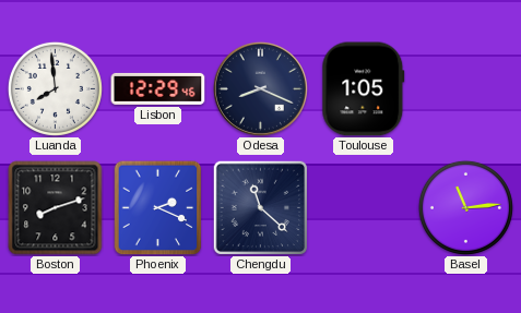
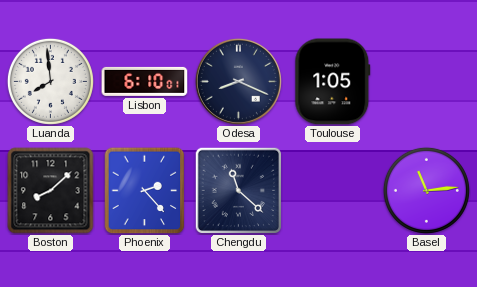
Lisbon: 12:29 -> 6:10
Boston: 8:12 -> 8:08
Phoenix: 2:19 -> 2:23
